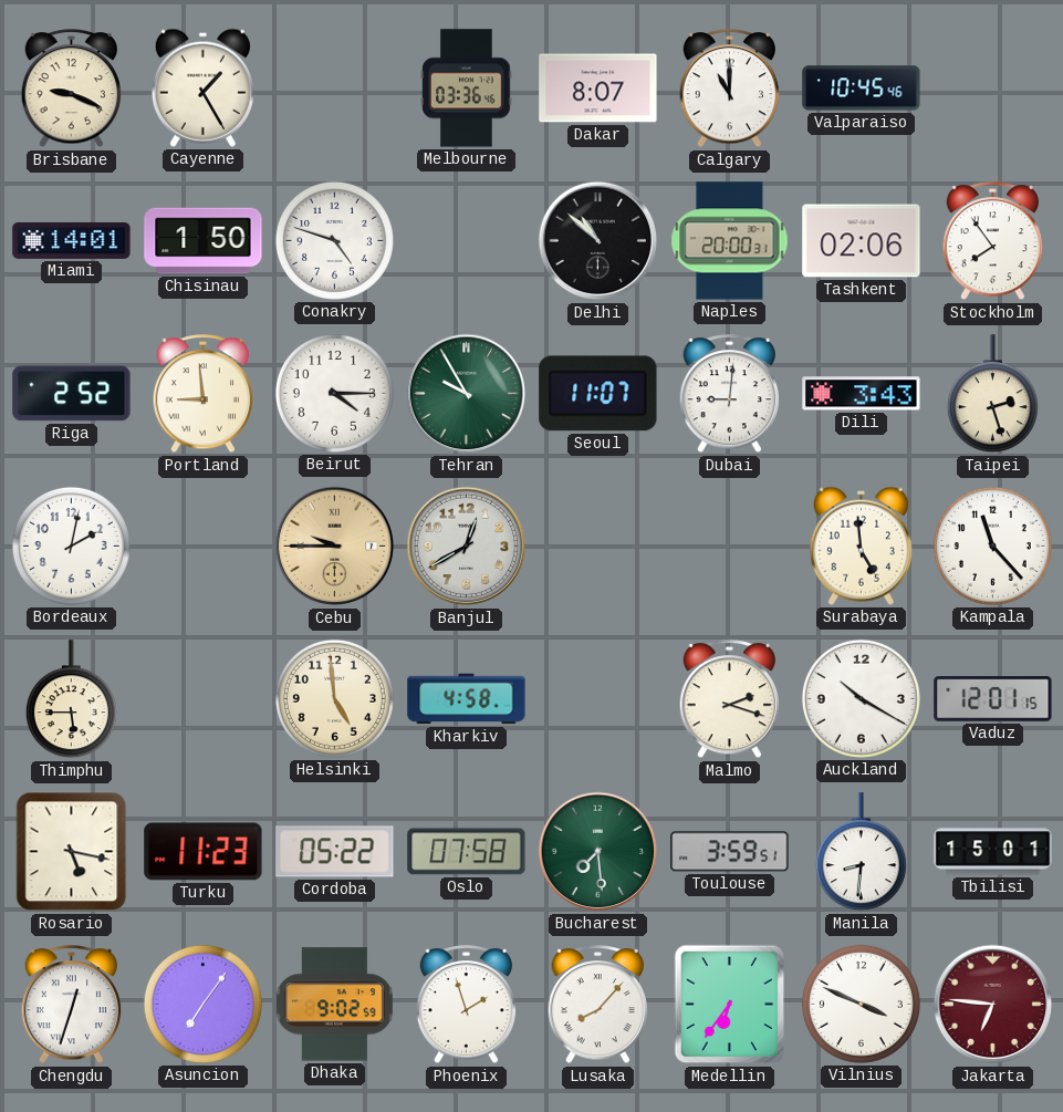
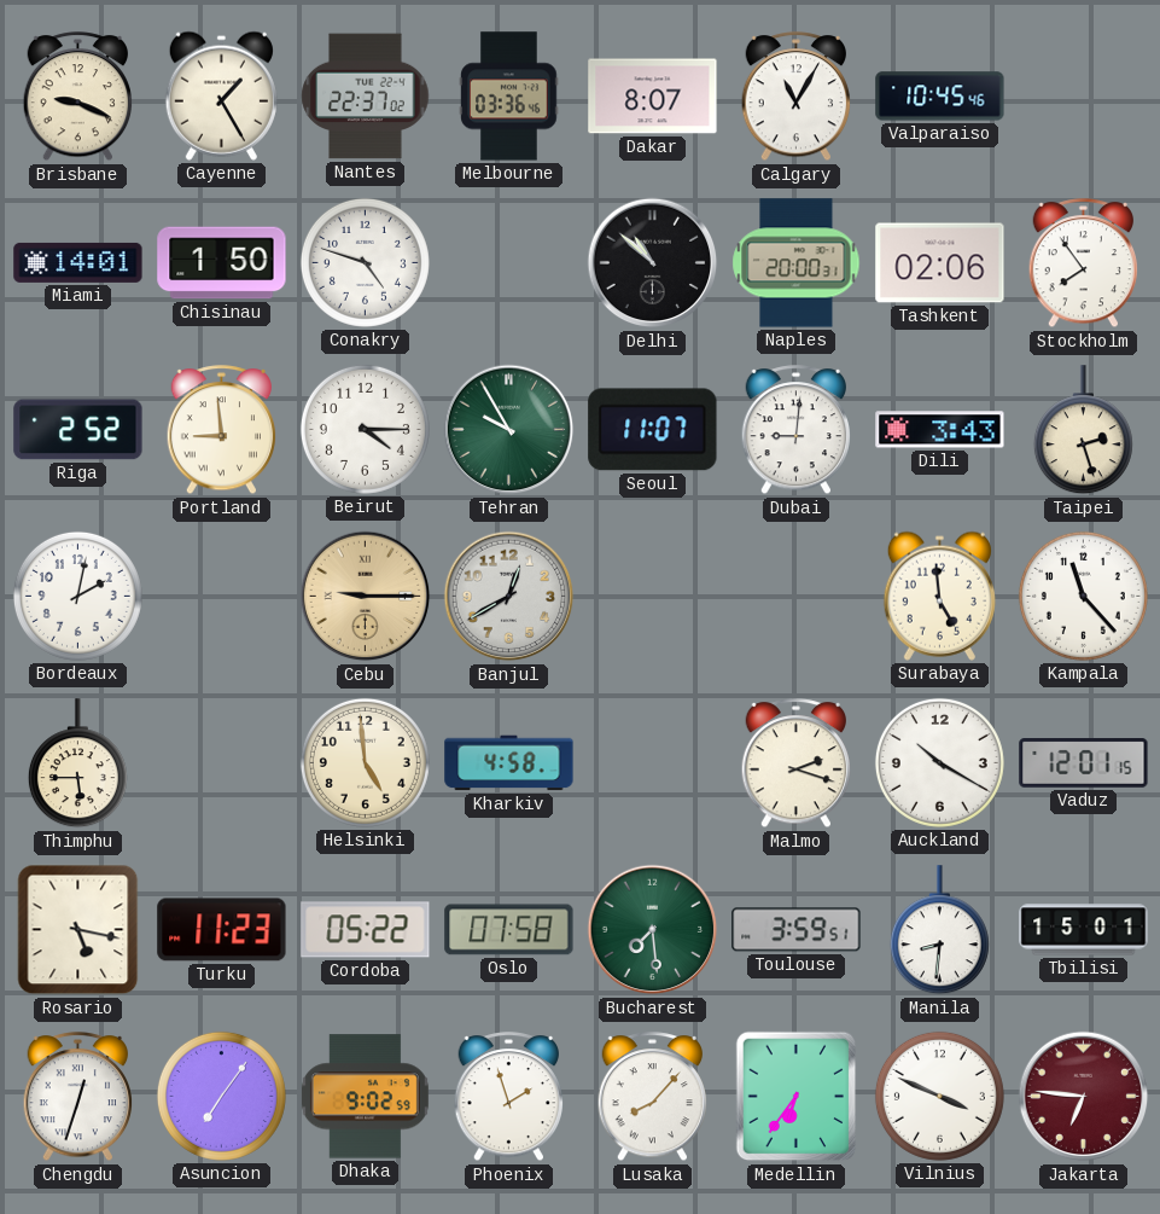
Nantes: none -> 22:37
Calgary: 11:00 -> 11:05
Cebu: 9:45 -> 9:15
